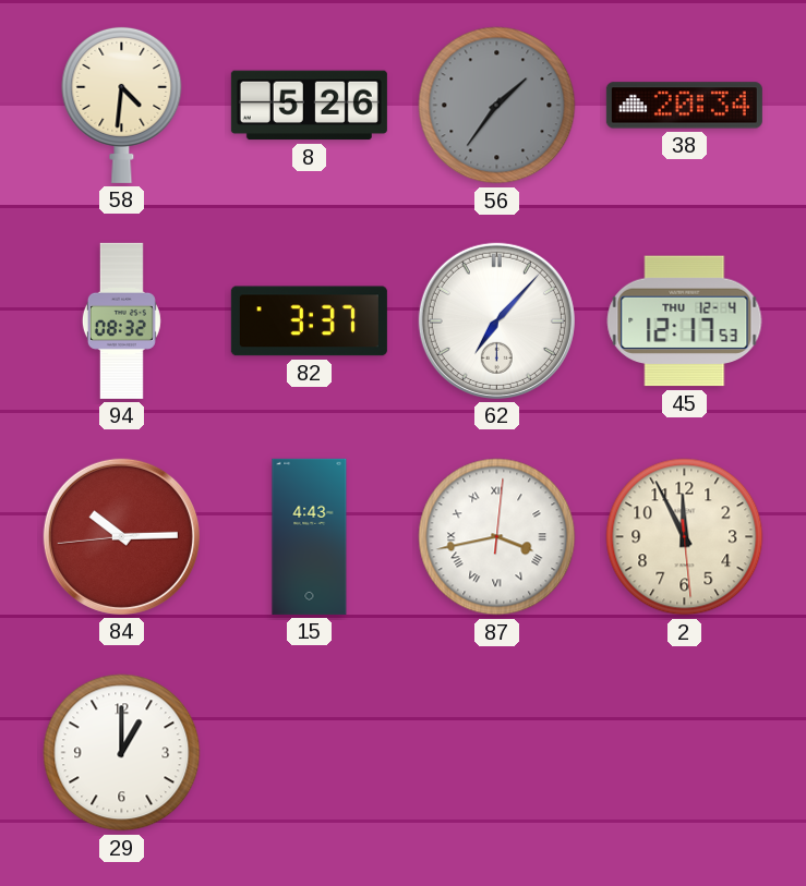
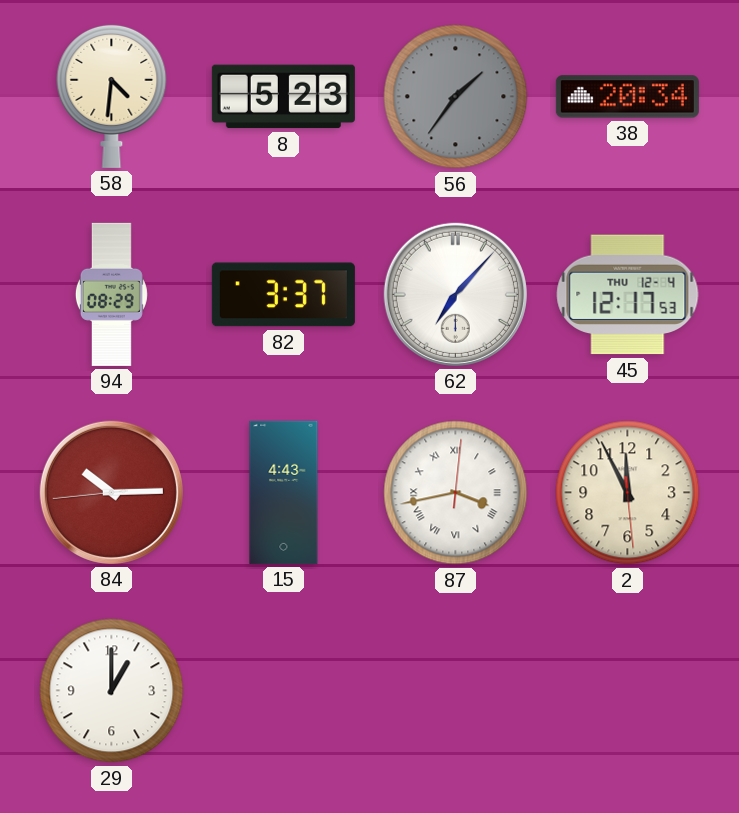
8: 5:26 -> 5:23
94: 08:32 -> 08:29
